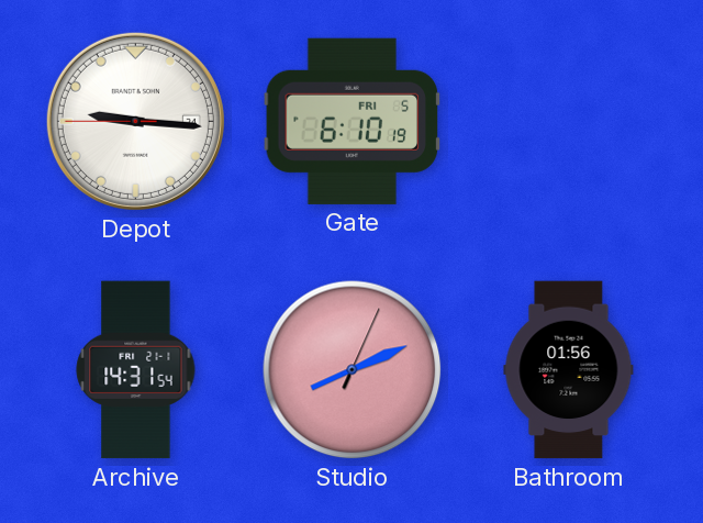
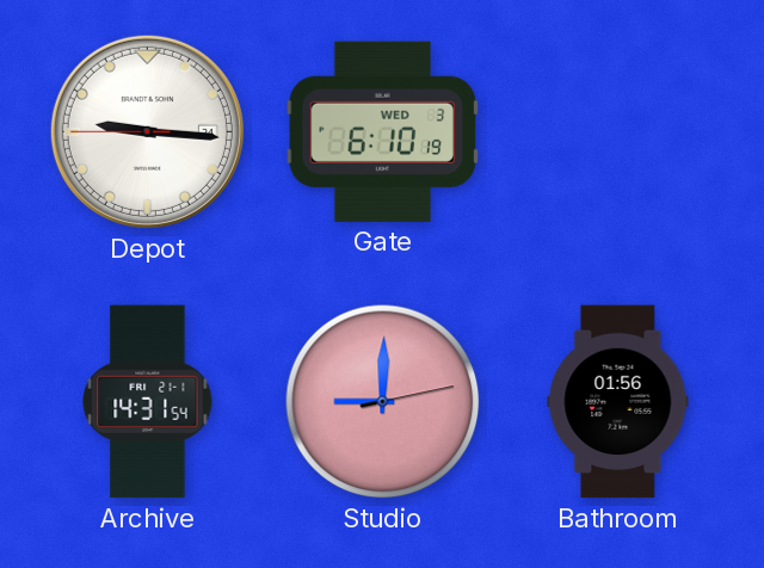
Gate date: FRI 5 -> WED 3
Studio: 8:11 -> 9:00
